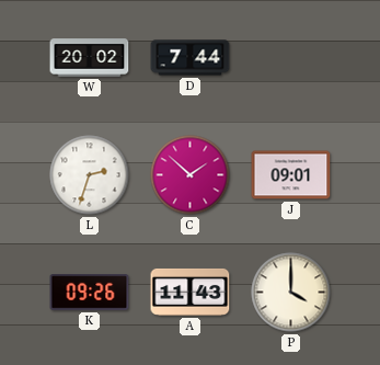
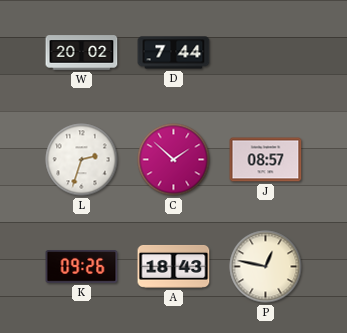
J: 09:01 -> 08:57
A: 11:43 -> 18:43
P: 4:00 -> 12:47
